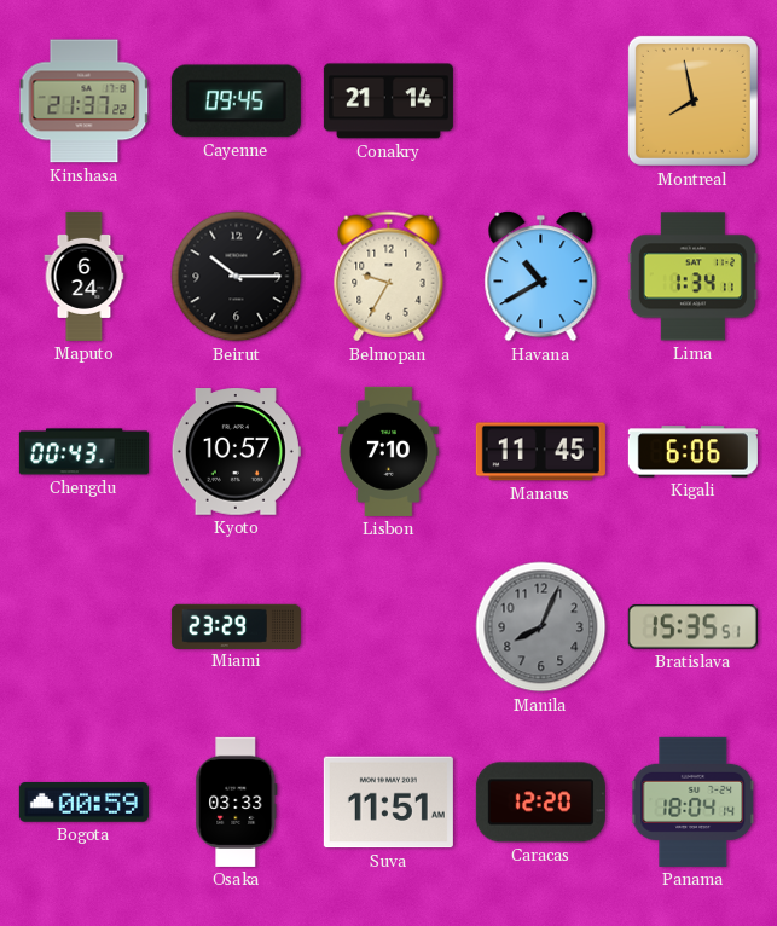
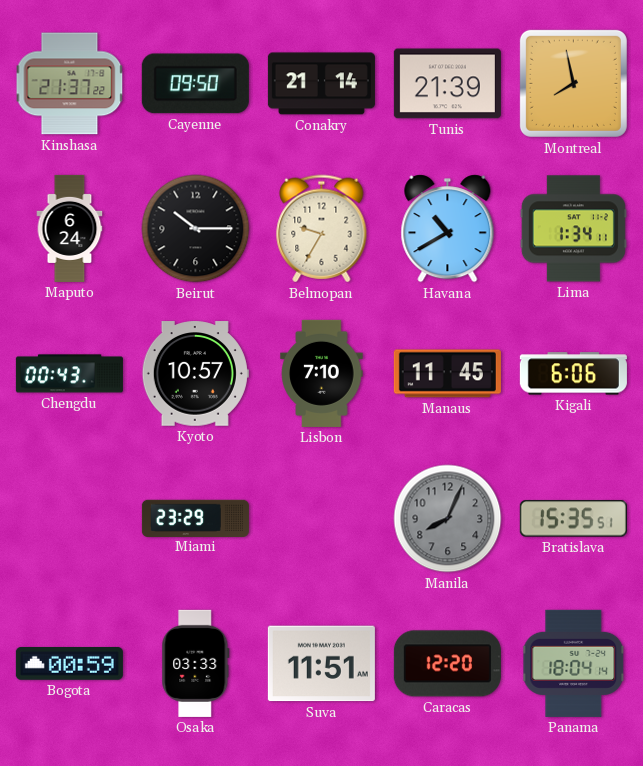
Cayenne: 09:45 -> 09:50
Tunis: none -> 21:39
